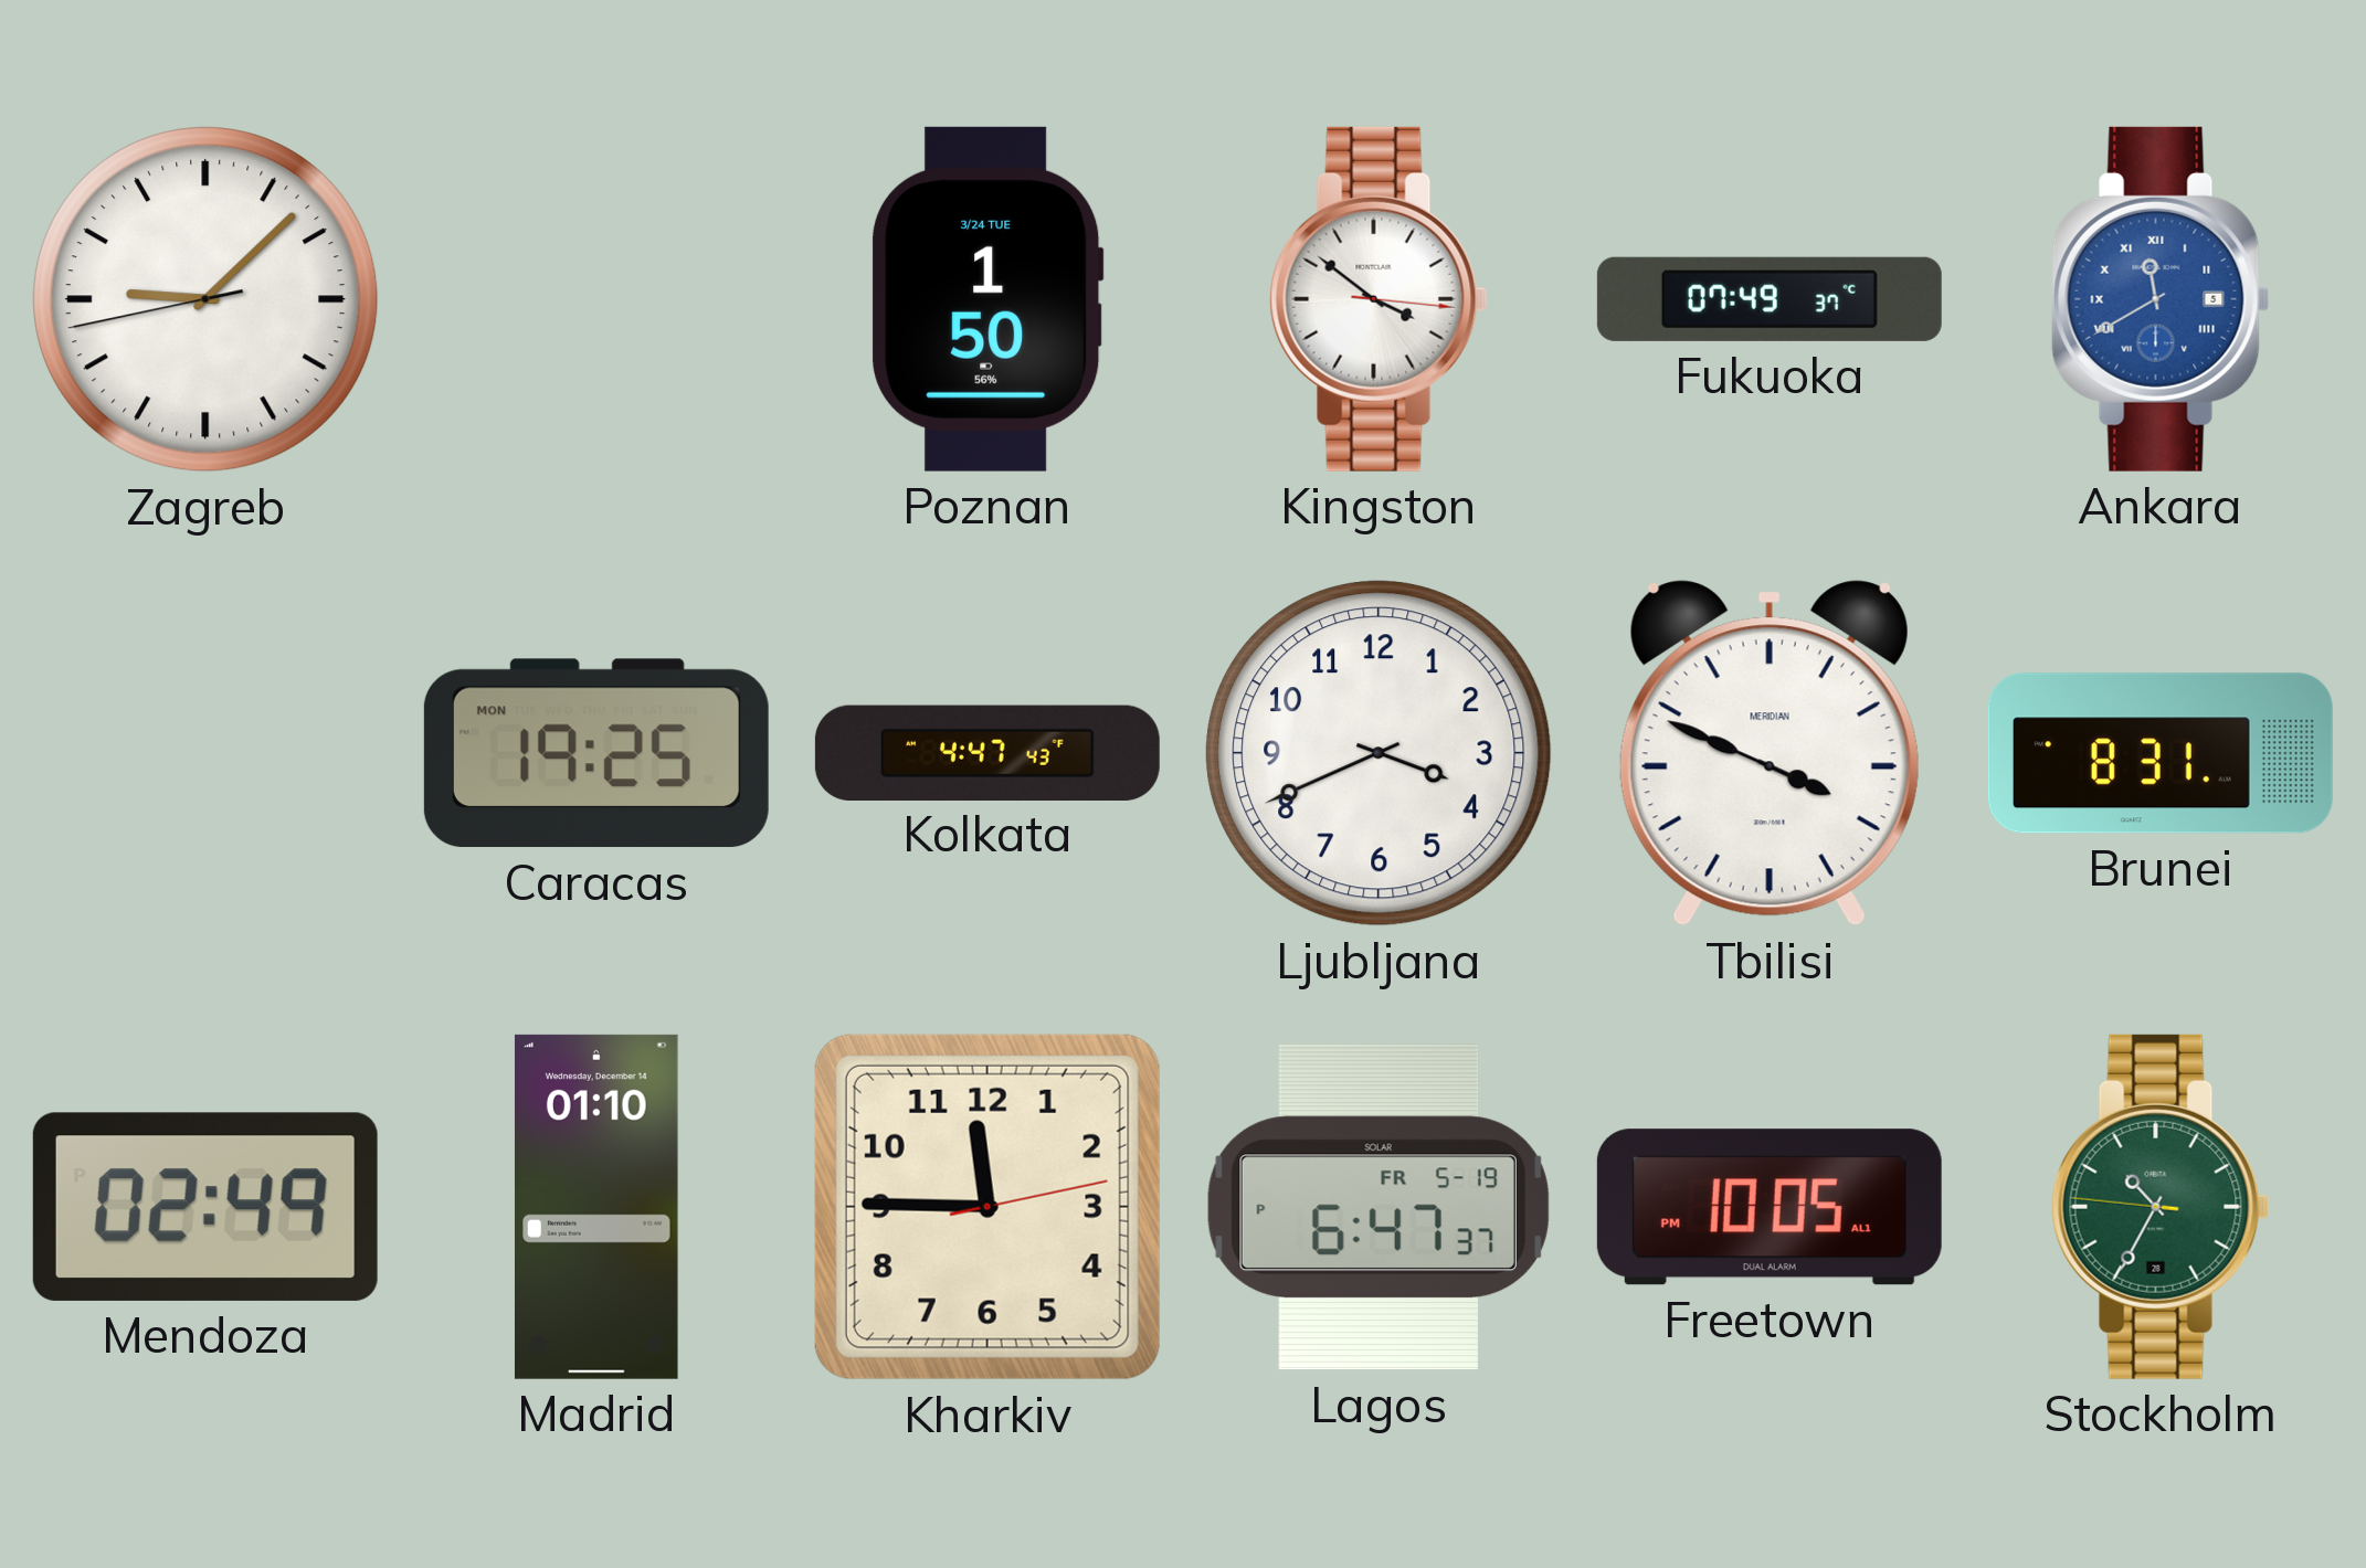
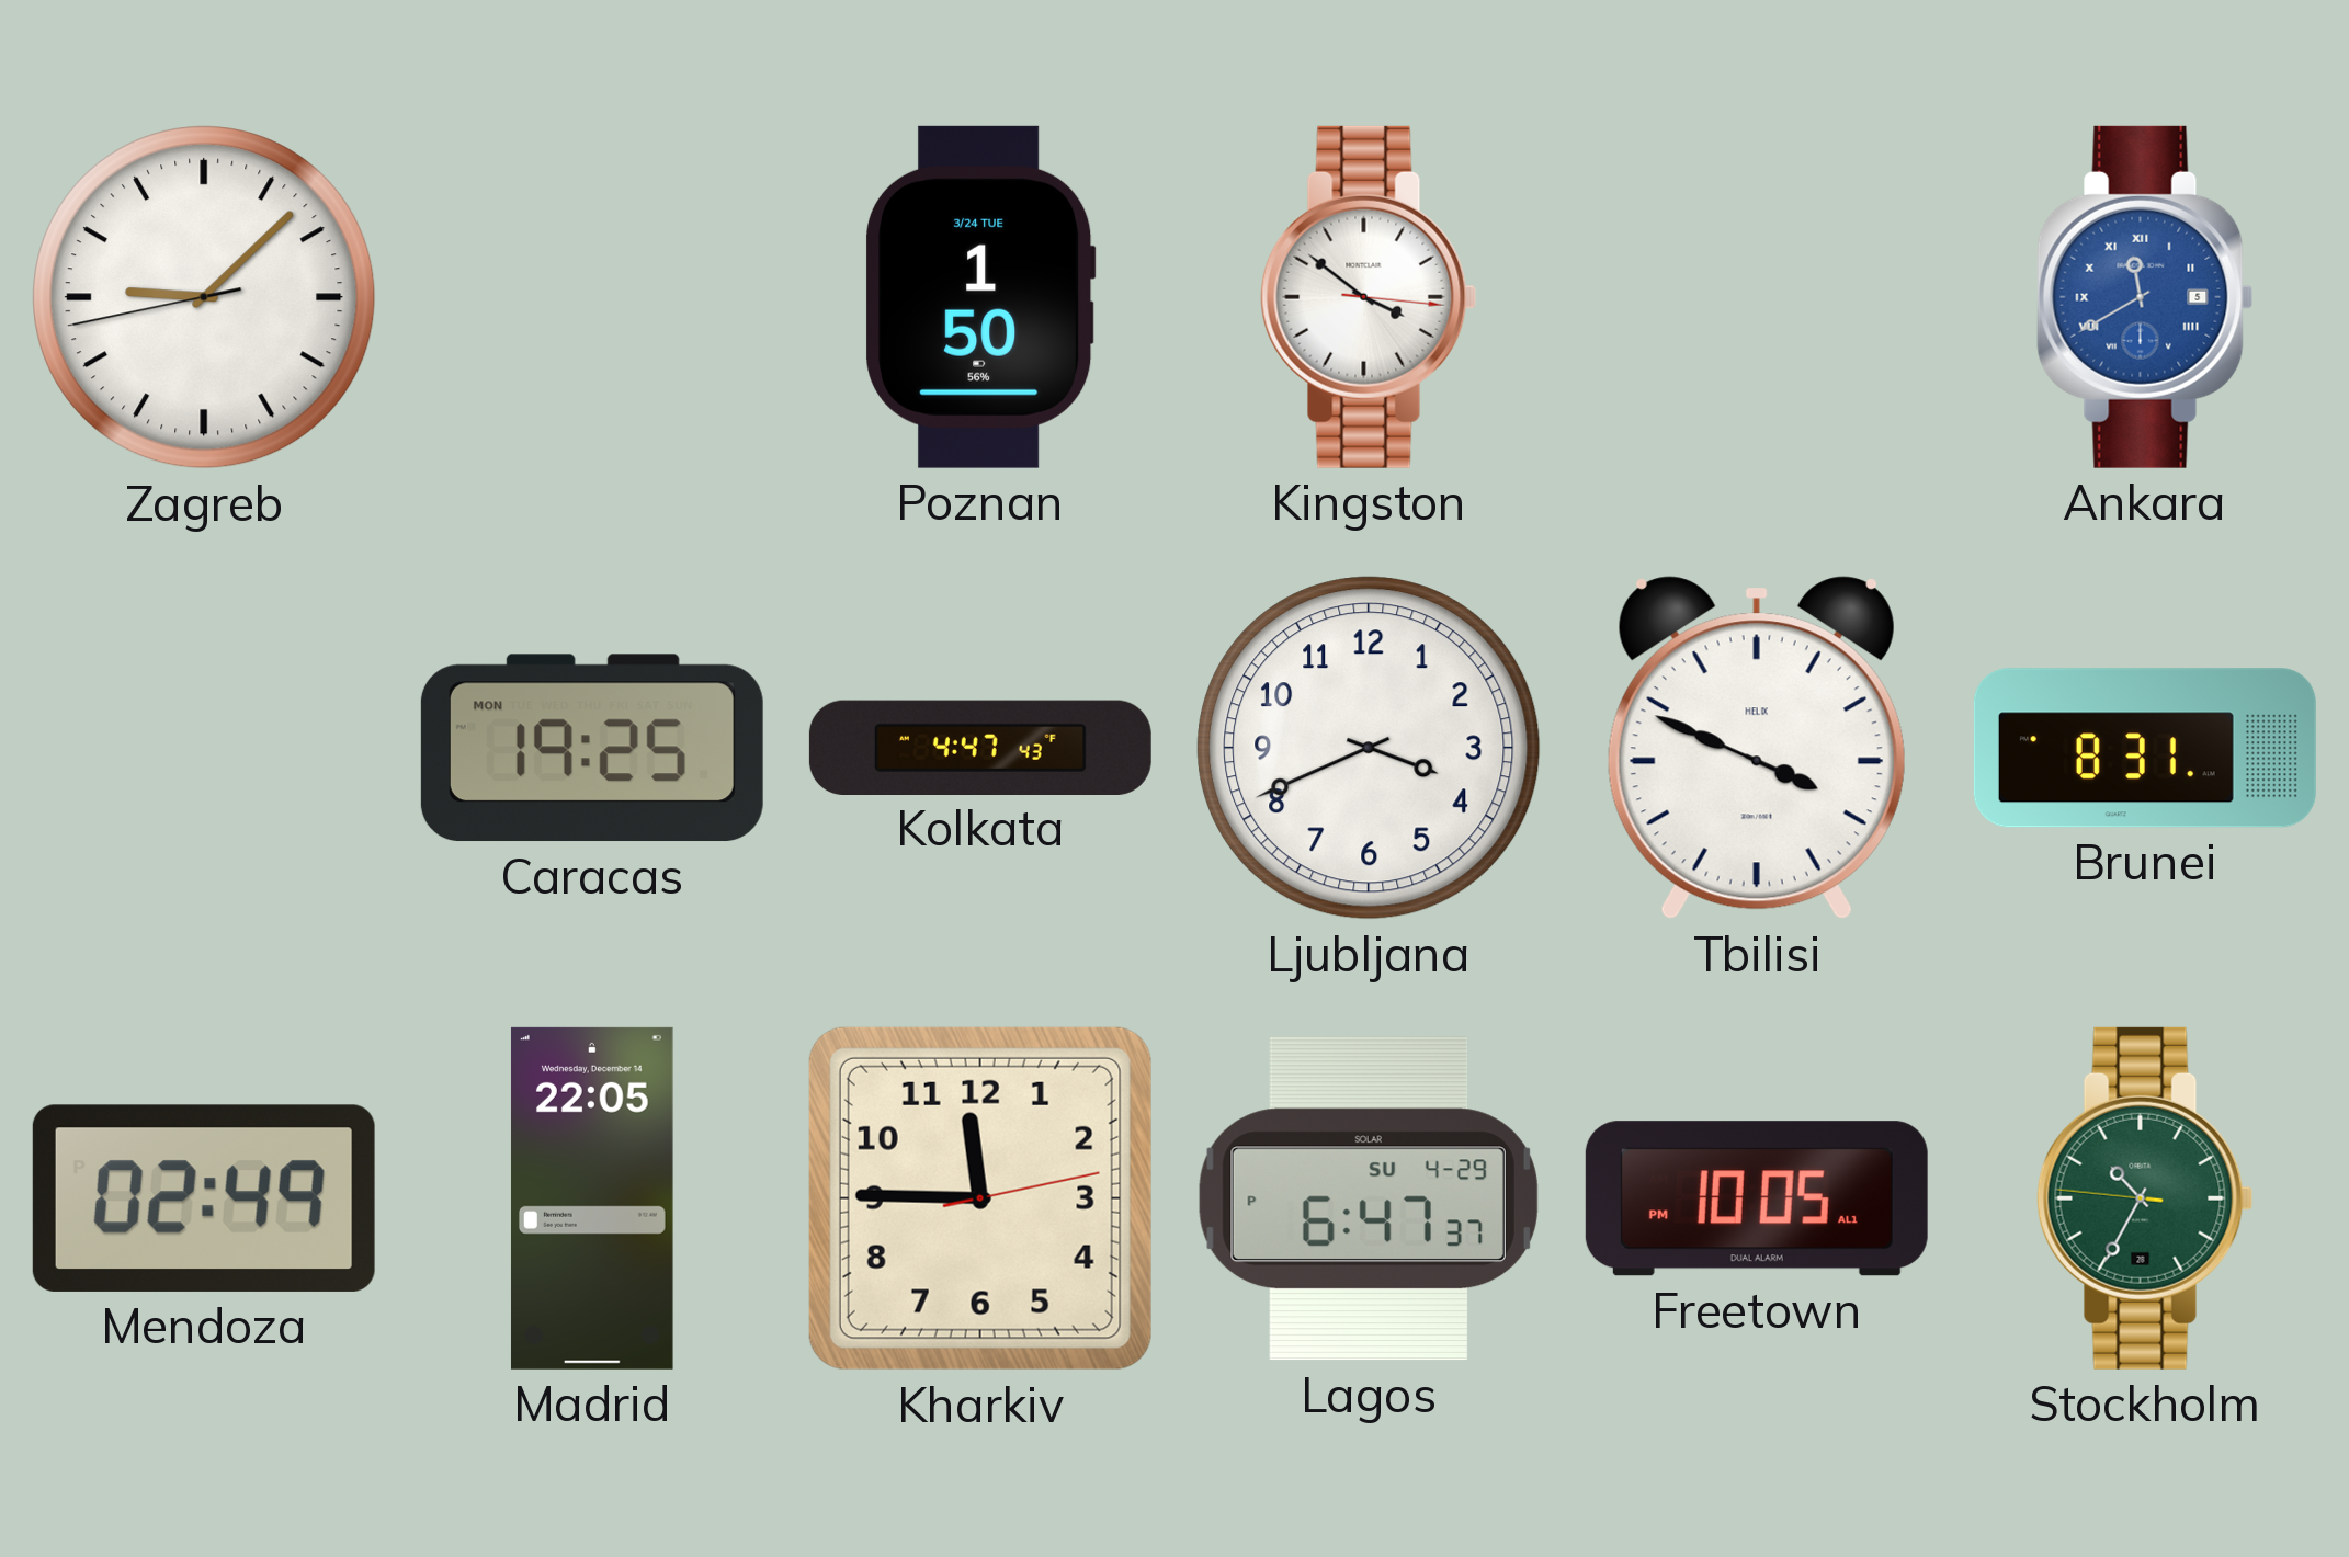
Fukuoka: 07:49 -> none
Tbilisi brand: MERIDIAN -> HELIX
Madrid: 01:10 -> 22:05
Lagos date: FR 5-19 -> SU 4-29
